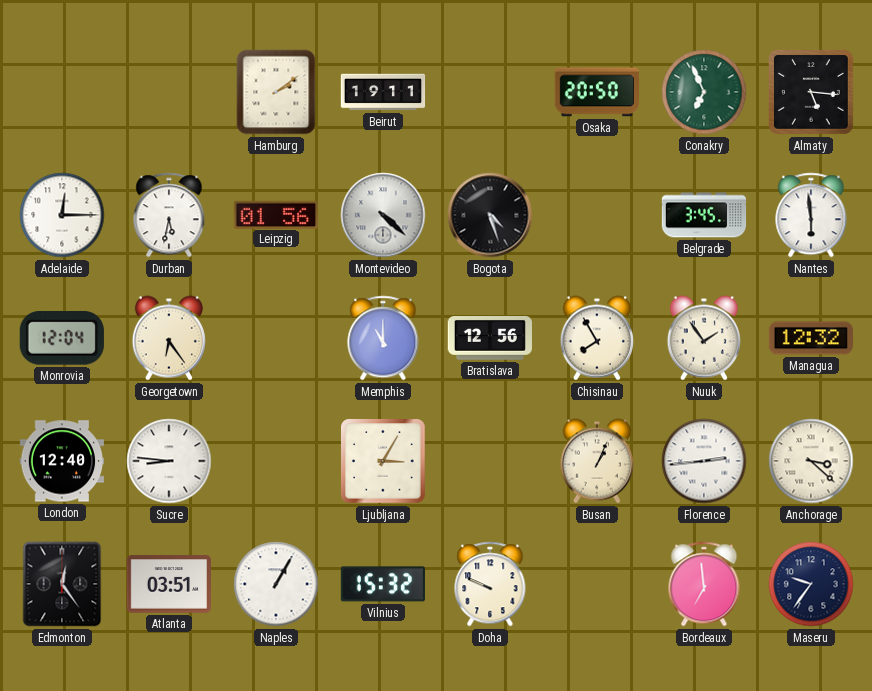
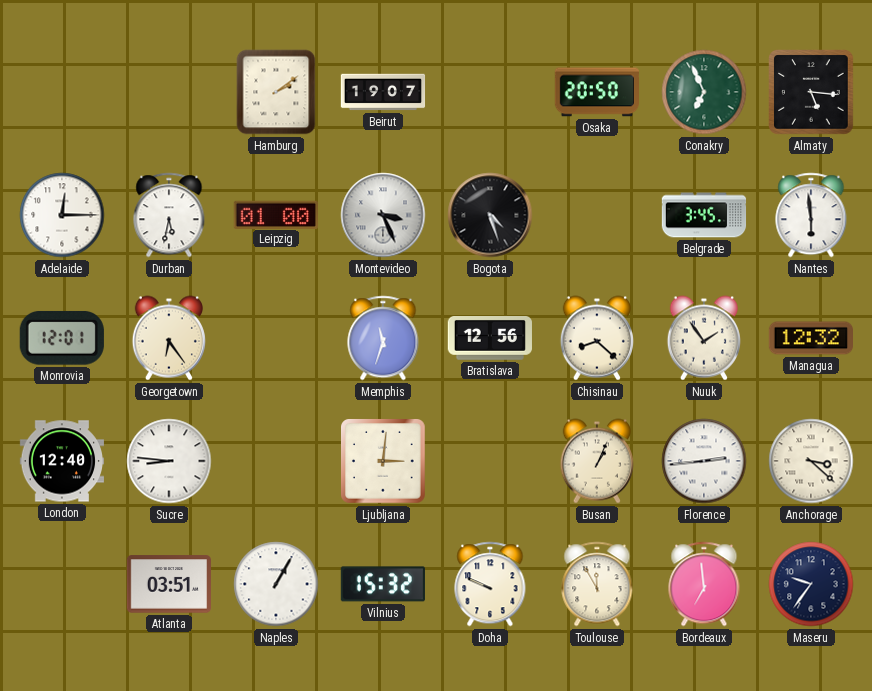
Beirut: 19:11 -> 19:07
Leipzig: 01:56 -> 01:00
Montevideo: 4:22 -> 3:26
Monrovia: 12:04 -> 12:01
Memphis: 11:00 -> 11:33
Chisinau: 7:55 -> 8:22
Ljubljana: 3:05 -> 3:01
Edmonton: 12:24 -> none
Toulouse: none -> 11:55
